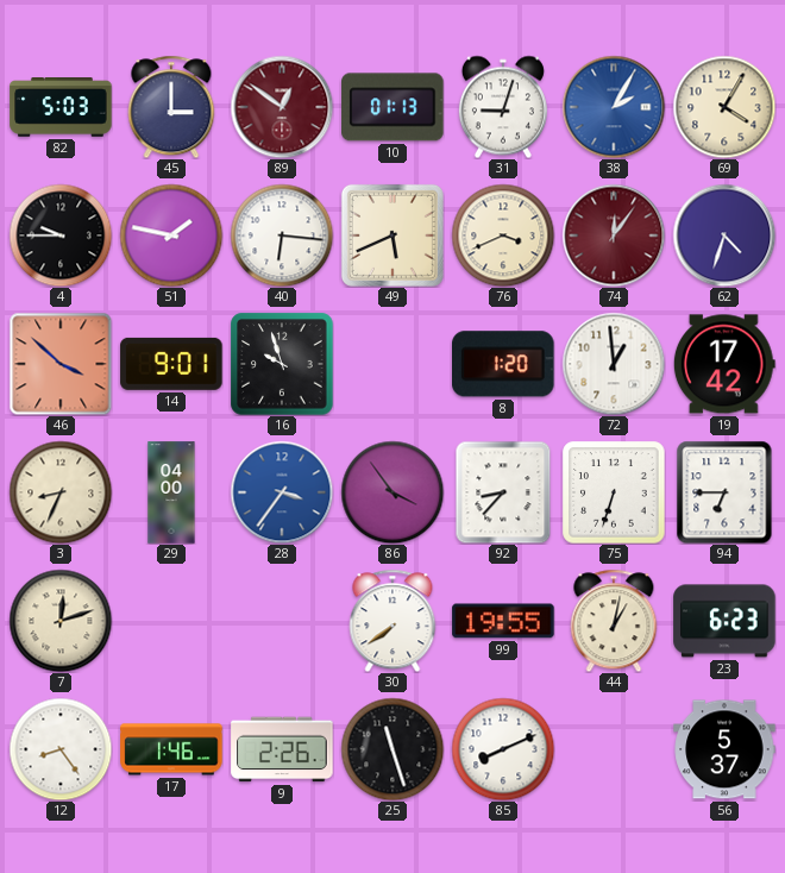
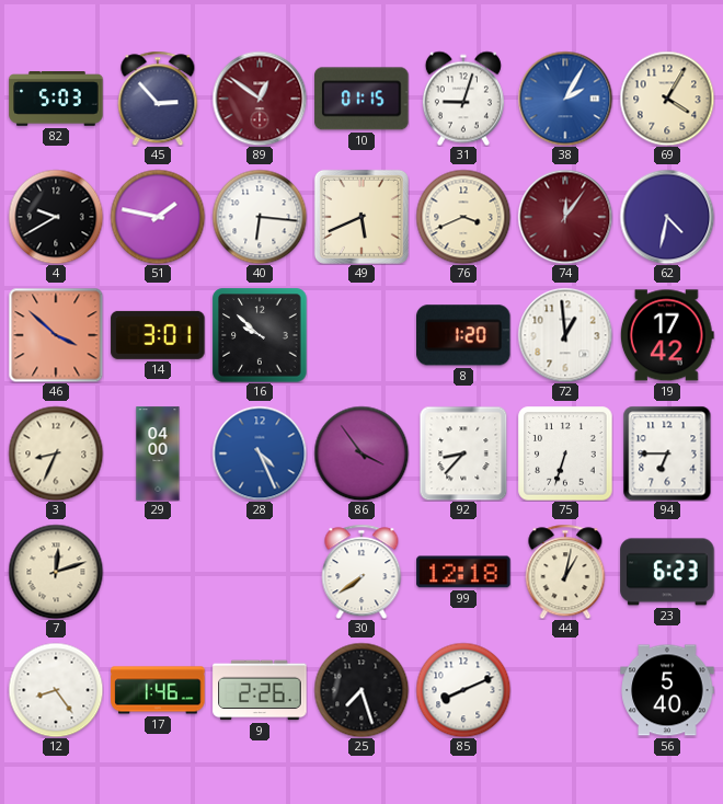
45: 3:00 -> 2:53
10: 01:13 -> 01:15
4: 9:45 -> 9:40
62: 4:33 -> 4:32
14: 9:01 -> 3:01
16: 9:57 -> 9:52
28: 3:36 -> 4:26
99: 19:55 -> 12:18
25: 11:27 -> 7:27
56: 5:37 -> 5:40
